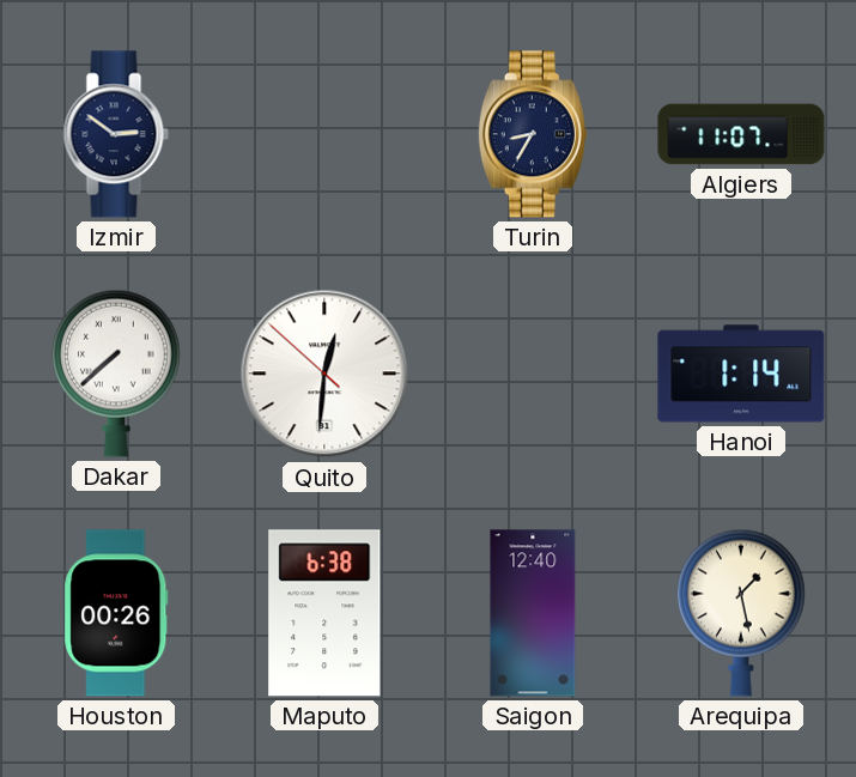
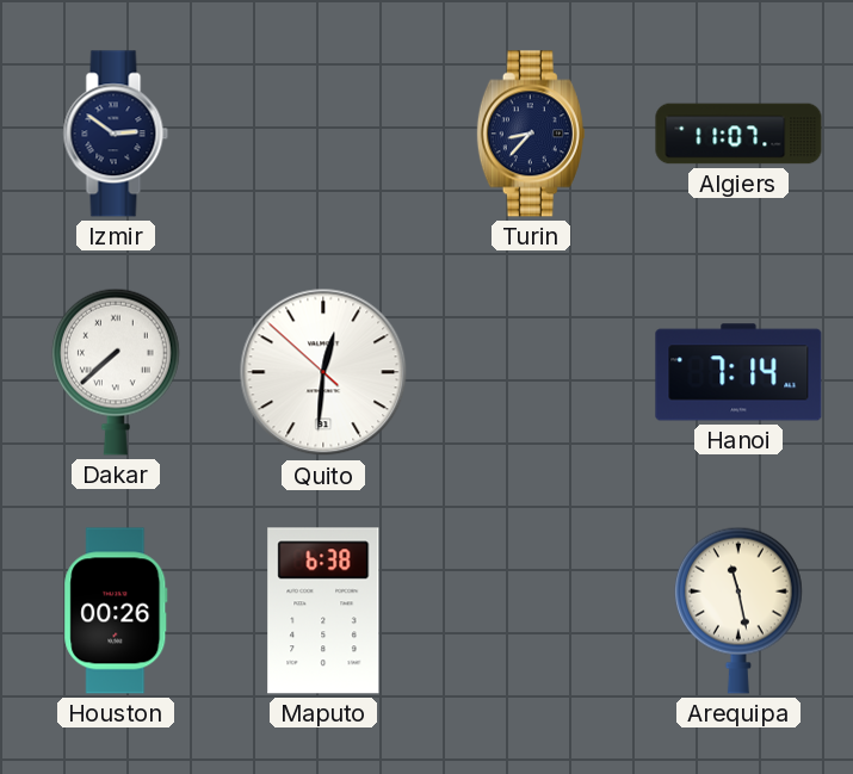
Turin: 8:35 -> 8:37
Hanoi: 1:14 -> 7:14
Saigon: 12:40 -> none
Arequipa: 1:28 -> 11:28
